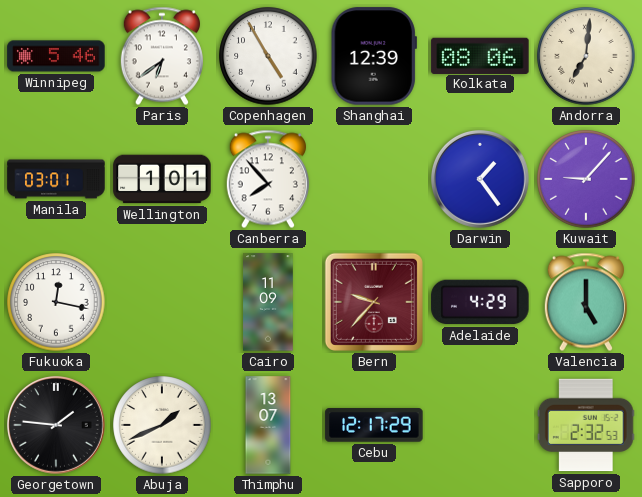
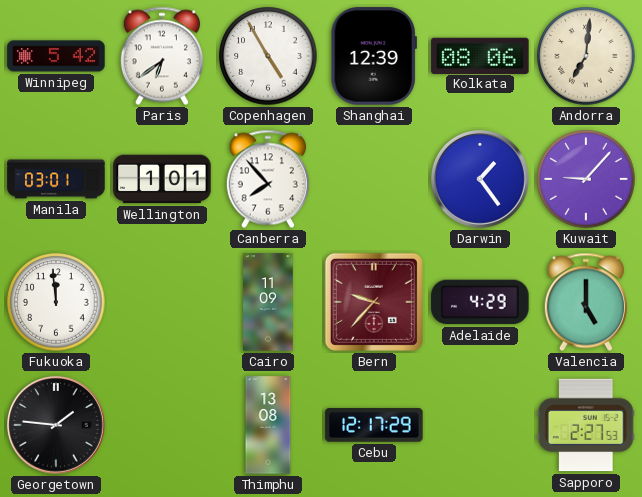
Winnipeg: 5:46 -> 5:42
Fukuoka: 12:17 -> 11:59
Abuja: 1:41 -> none
Thimphu: 13:07 -> 13:08
Sapporo: 2:32 -> 2:27
